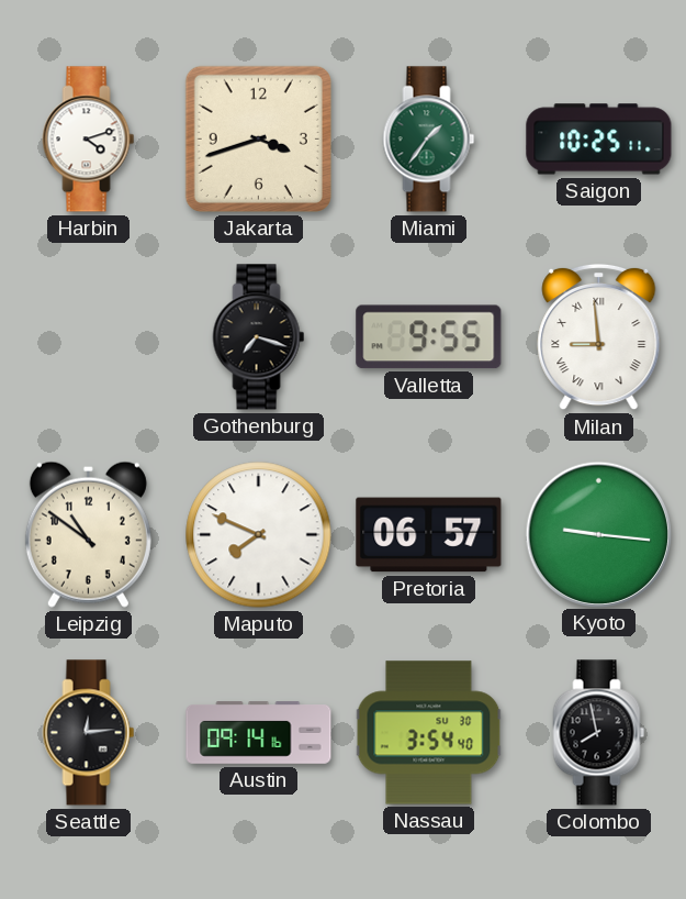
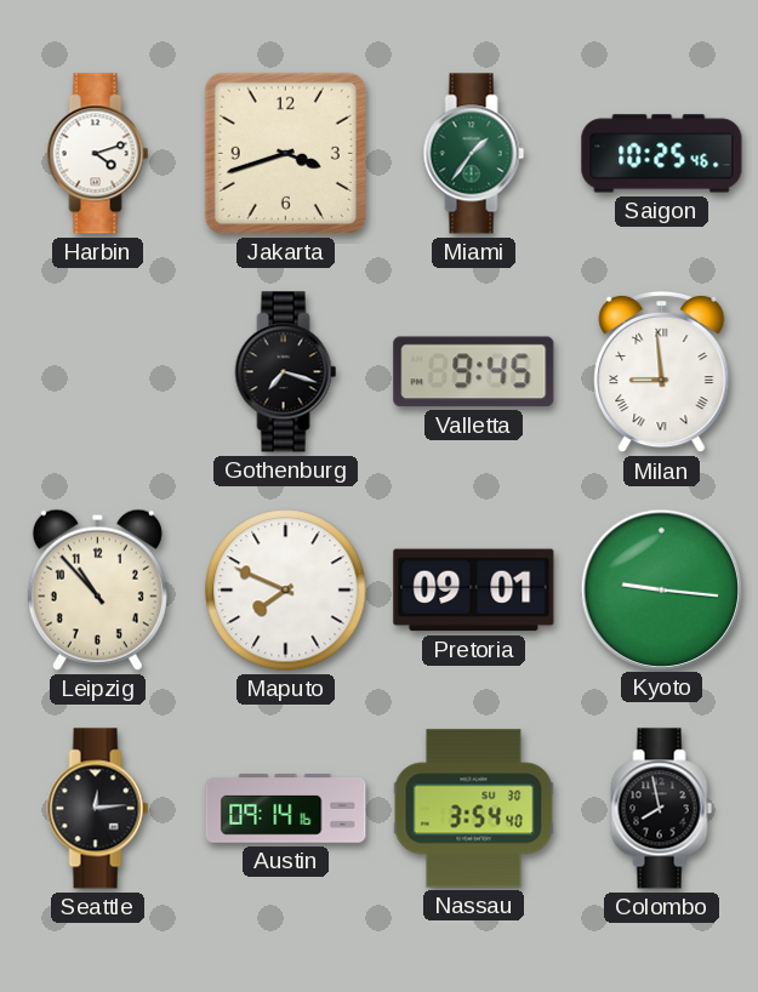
Saigon: 10:25:11 -> 10:25:46
Valletta: 9:55 -> 9:45
Leipzig: 10:51 -> 10:53
Pretoria: 06:57 -> 09:01
